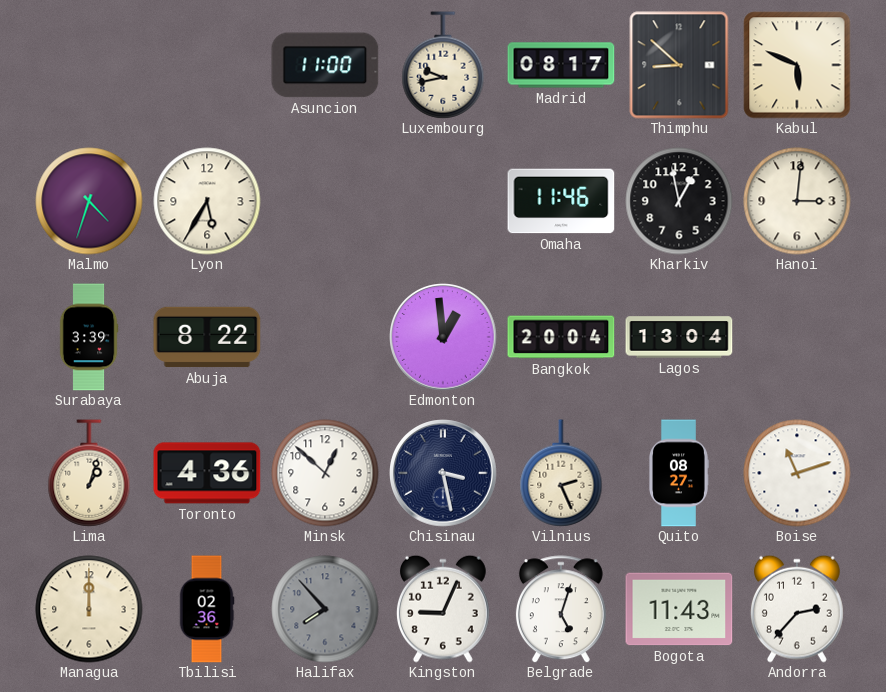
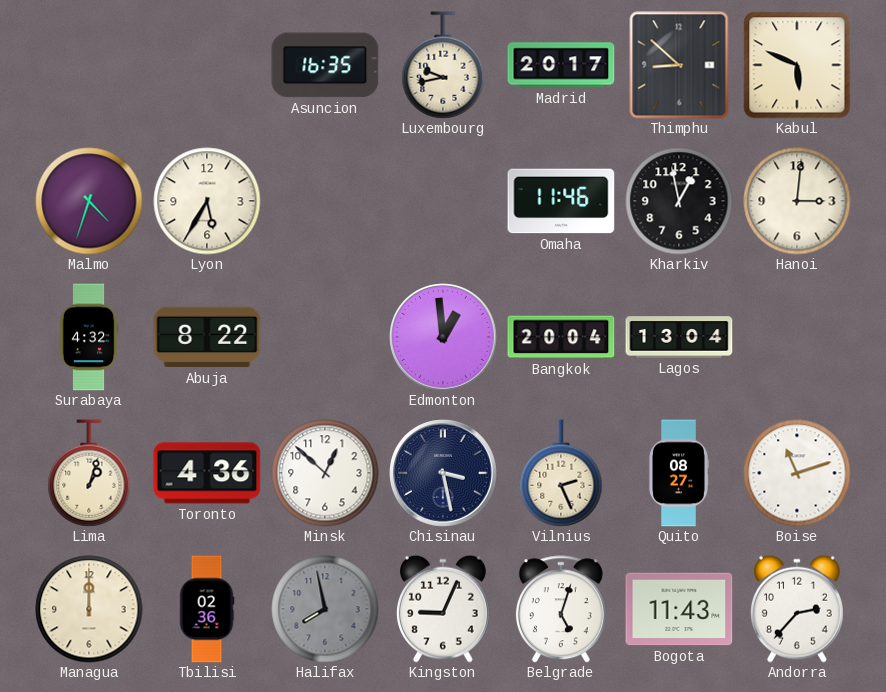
Asuncion: 11:00 -> 16:35
Madrid: 08:17 -> 20:17
Surabaya: 3:39 -> 4:32
Halifax: 7:53 -> 7:58
